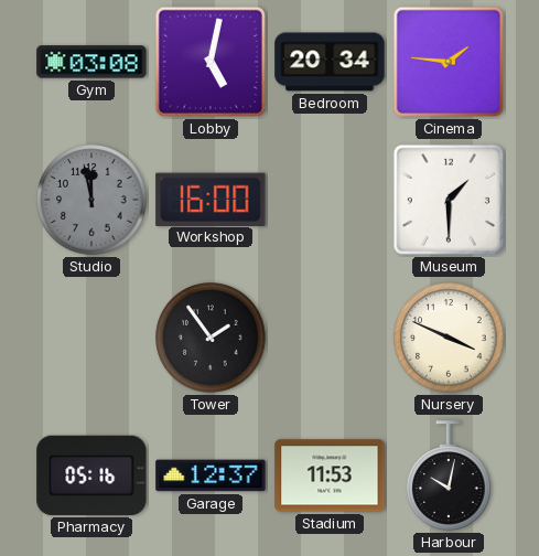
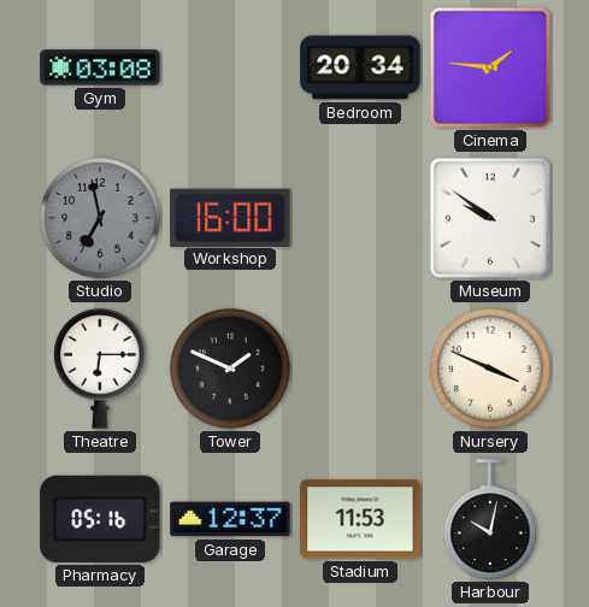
Lobby: 5:02 -> none
Studio: 11:58 -> 6:58
Museum: 1:30 -> 9:51
Theatre: none -> 6:15
Tower: 1:54 -> 1:49
